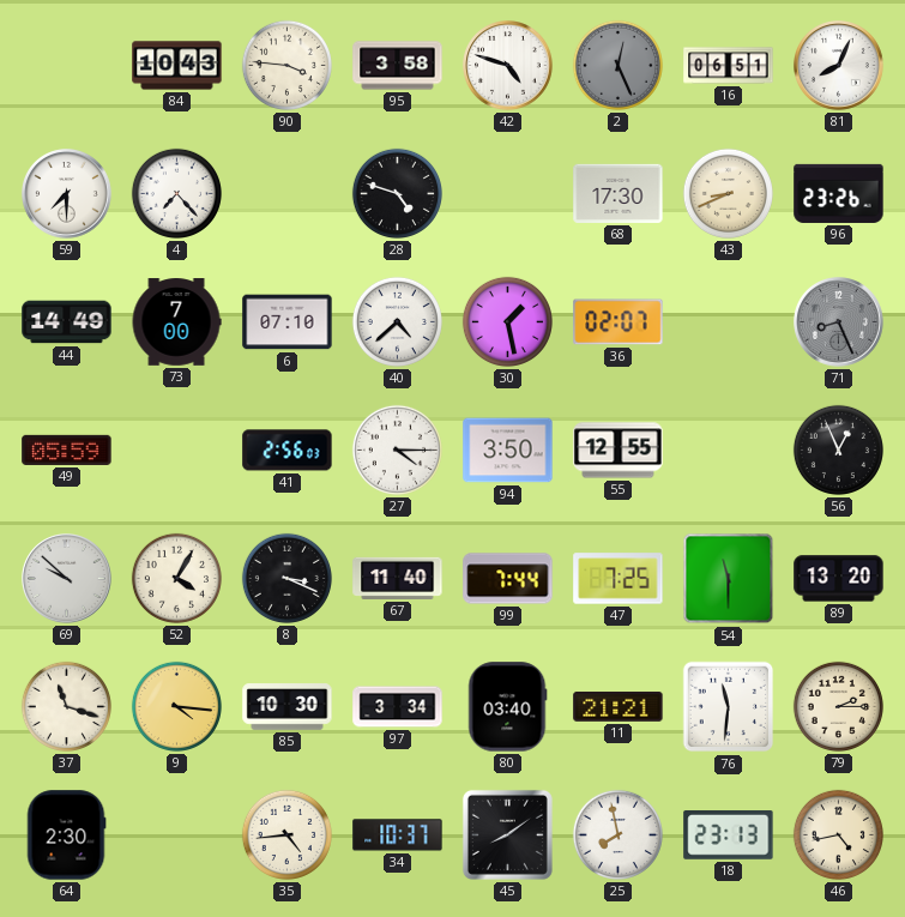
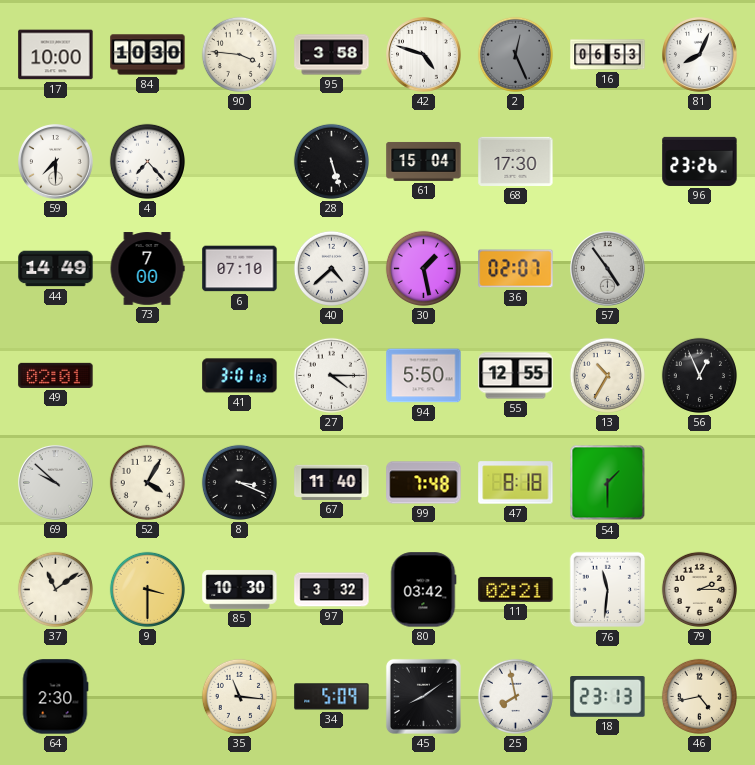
17: none -> 10:00
84: 10:43 -> 10:30
16: 06:51 -> 06:53
28: 4:48 -> 5:27
61: none -> 15:04
43: 8:41 -> none
57: none -> 4:54
71: 8:26 -> none
49: 05:59 -> 02:01
41: 2:56 -> 3:01
94: 3:50 -> 5:50
13: none -> 10:35
99: 7:44 -> 7:48
47: 7:25 -> 8:18
54: 11:30 -> 1:30
89: 13:20 -> none
37: 11:18 -> 11:09
9: 4:16 -> 3:30
97: 3:34 -> 3:32
80: 03:40 -> 03:42
11: 21:21 -> 02:21
35: 4:44 -> 11:16
34: 10:37 -> 5:09
